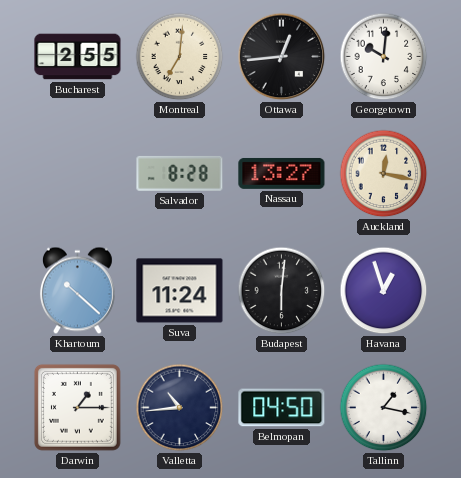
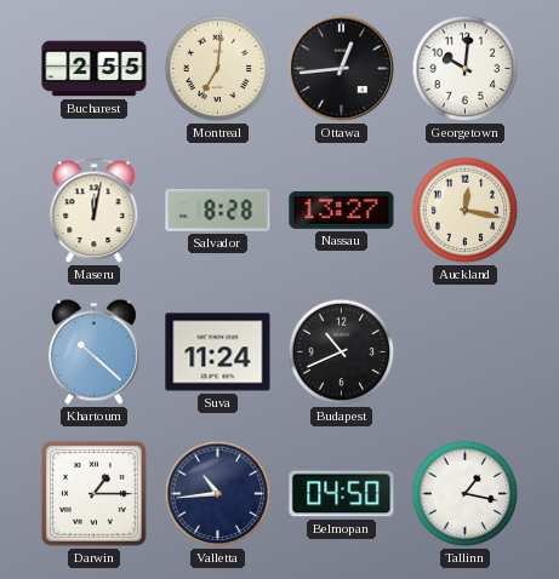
Maseru: none -> 12:02
Budapest: 6:01 -> 10:41
Havana: 12:57 -> none
